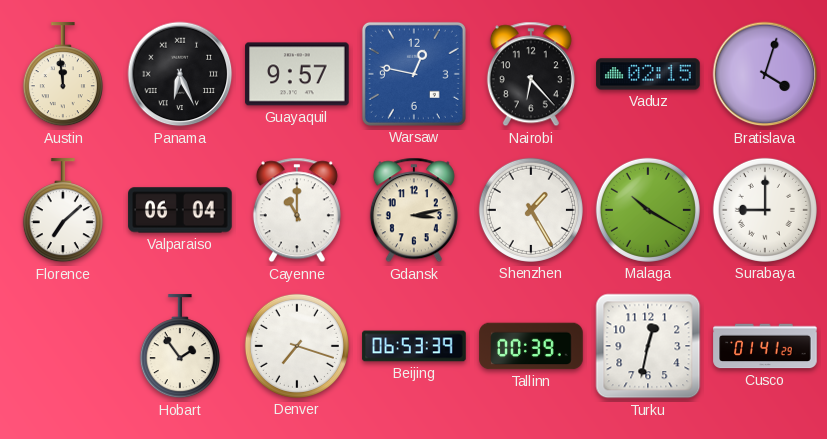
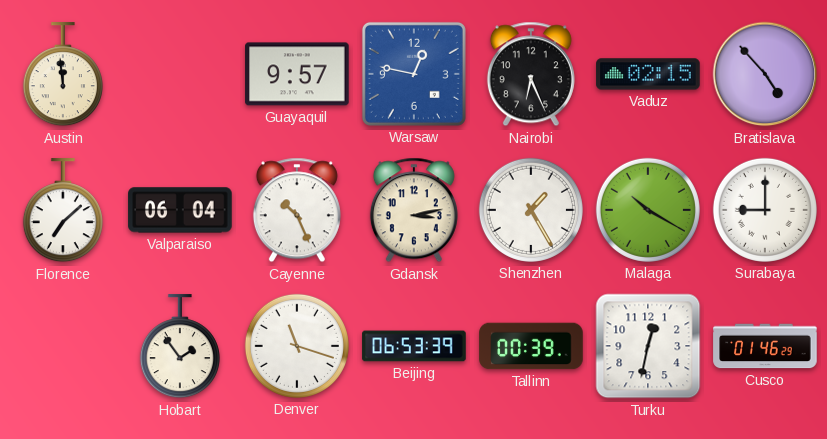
Panama: 6:26 -> none
Nairobi: 6:23 -> 6:26
Bratislava: 4:03 -> 4:53
Cayenne: 11:00 -> 10:26
Denver: 7:18 -> 11:18
Cusco: 01:41 -> 01:46
